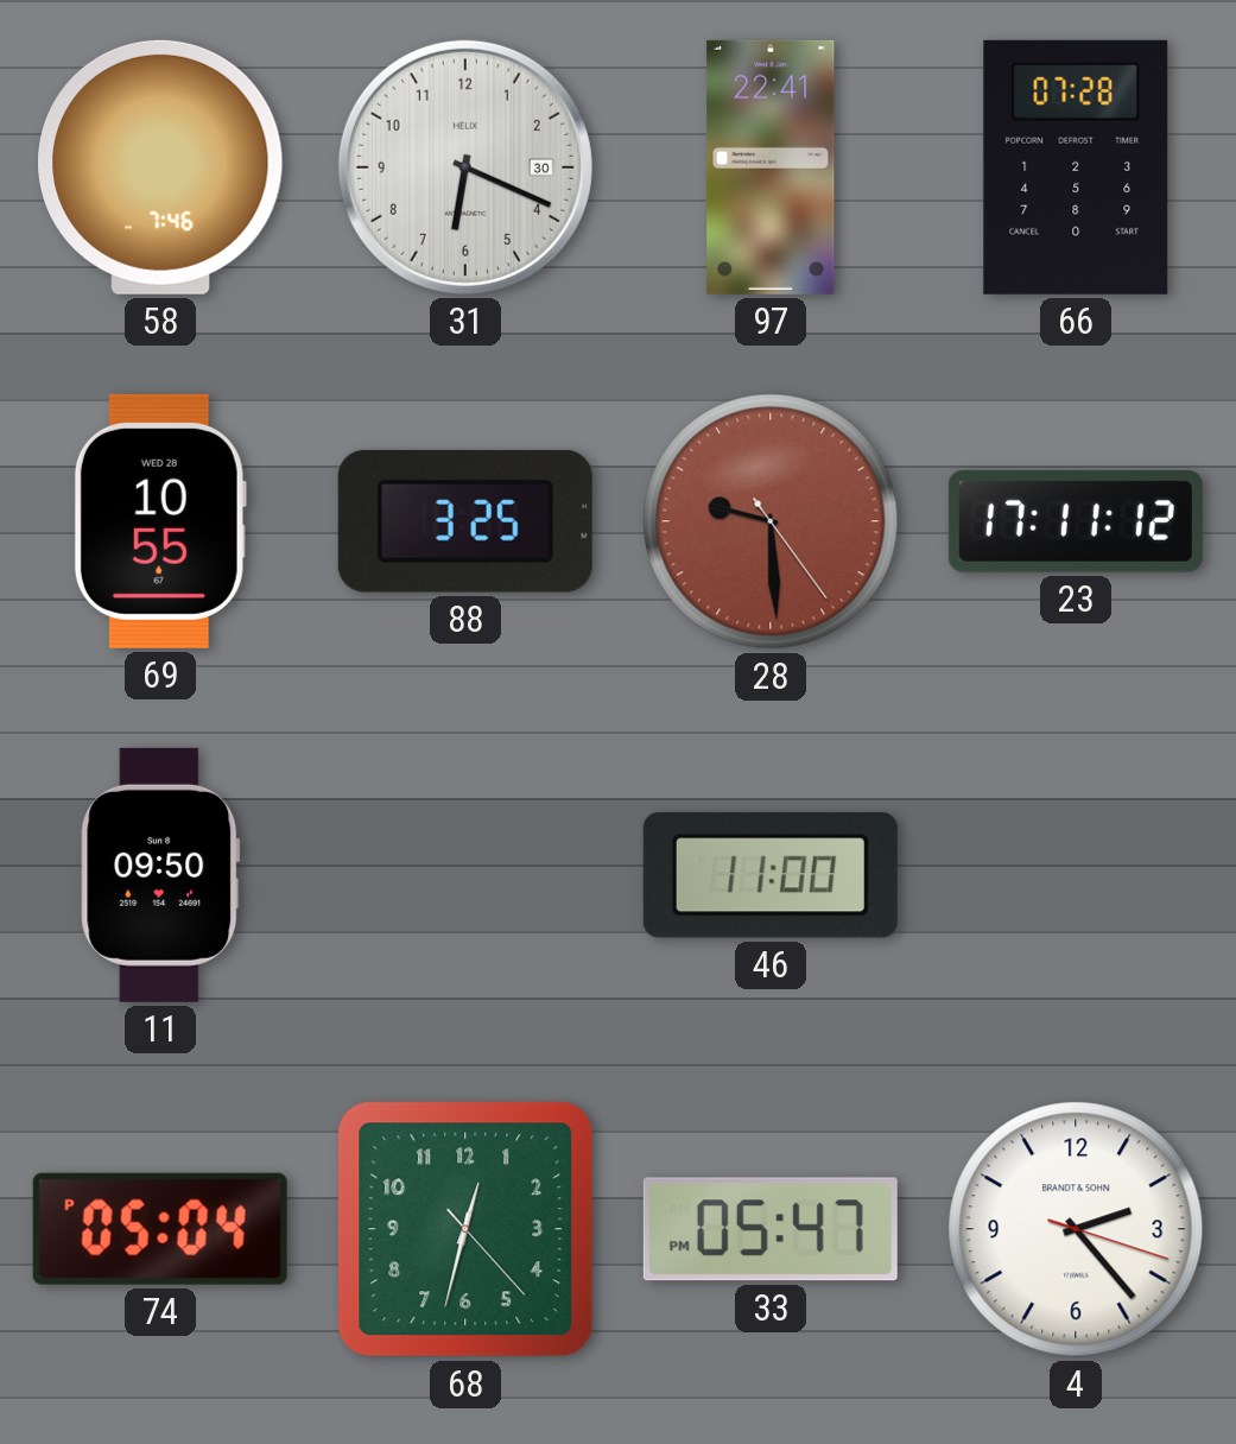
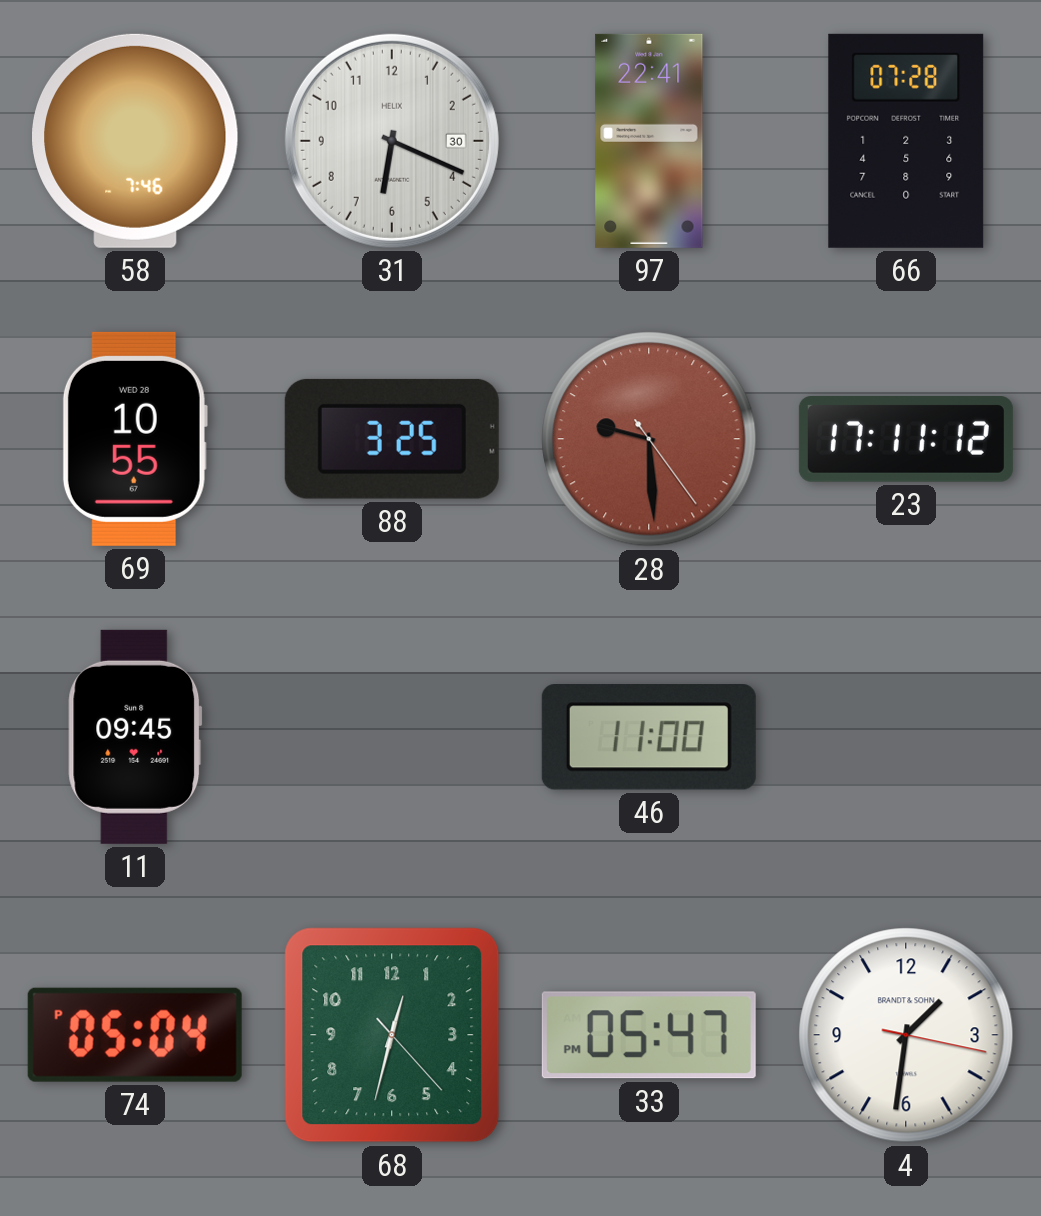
11: 09:50 -> 09:45
4: 2:23 -> 1:31
